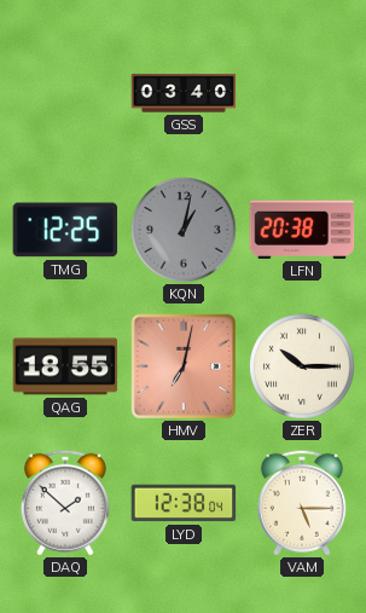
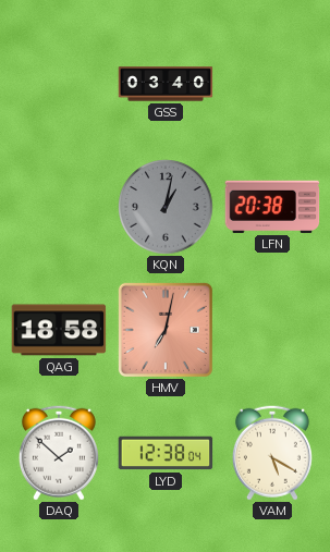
TMG: 12:25 -> none
QAG: 18:55 -> 18:58
ZER: 10:15 -> none
VAM: 5:15 -> 5:20
